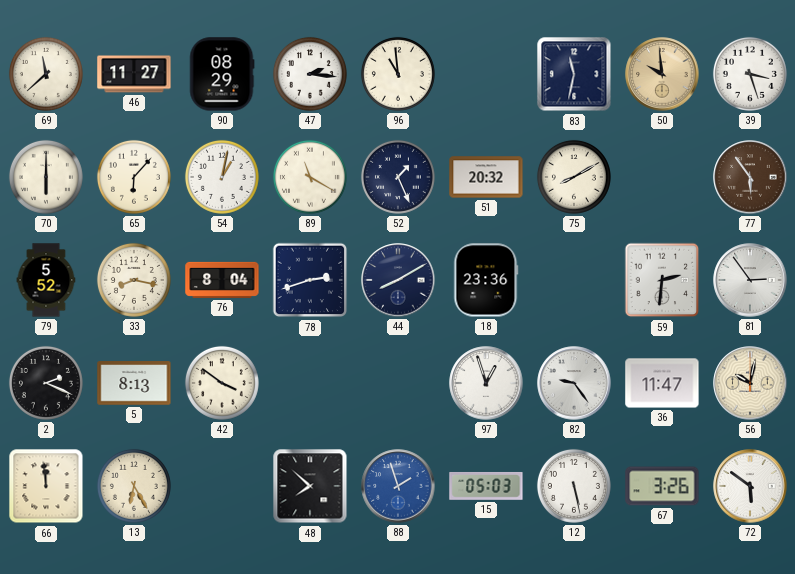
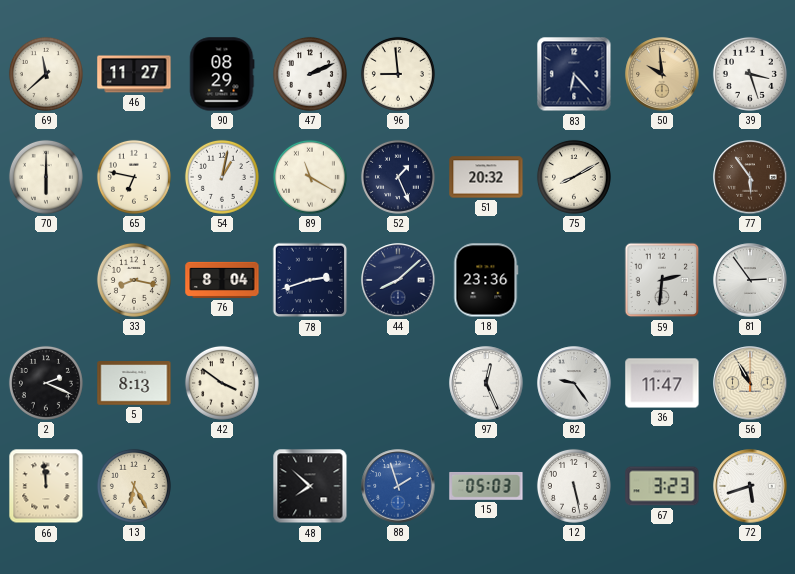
47: 2:16 -> 2:11
96: 10:59 -> 8:59
83: 11:32 -> 6:23
65: 6:07 -> 6:47
79: 5:52 -> none
44: 8:10 -> 8:08
97: 12:57 -> 12:26
56: 10:02 -> 10:55
67: 3:26 -> 3:23
72: 5:51 -> 5:42
